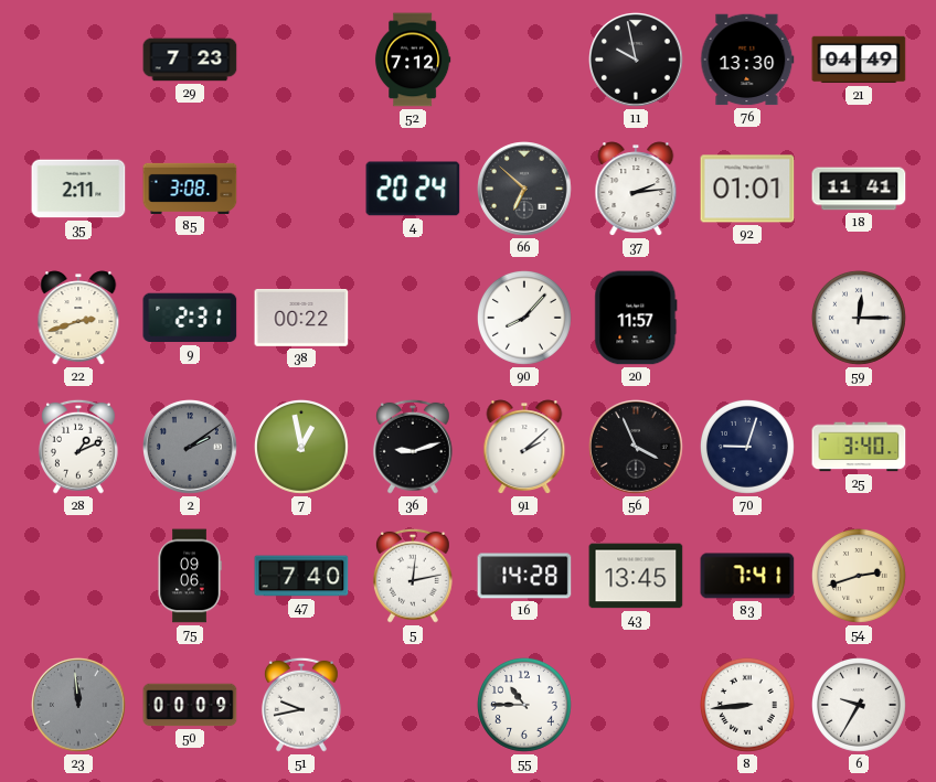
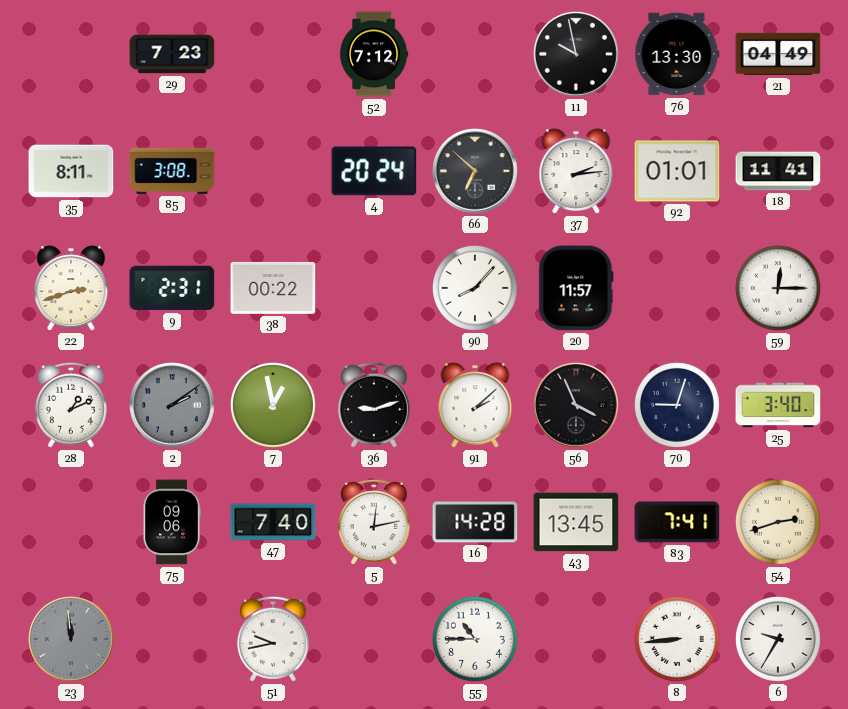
35: 2:11 -> 8:11
50: 00:09 -> none
